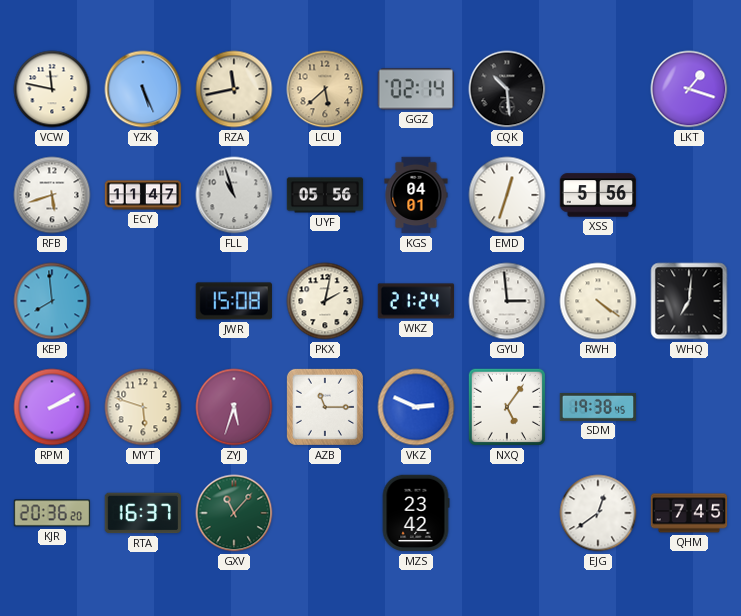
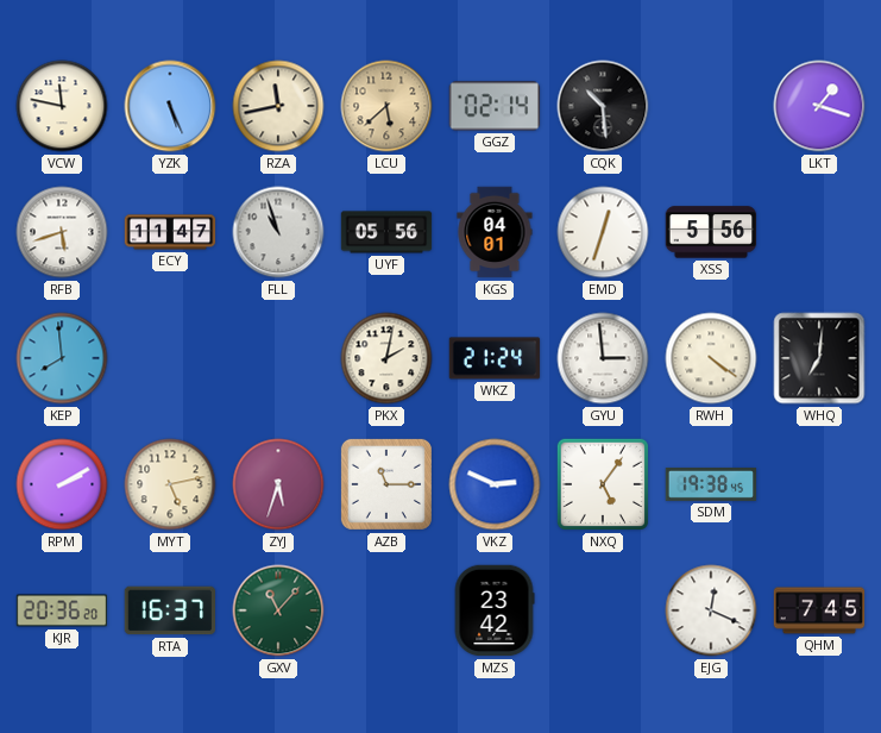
JWR: 15:08 -> none
MYT: 5:48 -> 5:13
EJG: 12:39 -> 12:19
